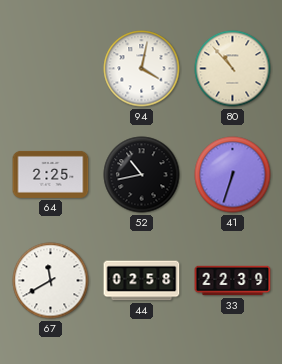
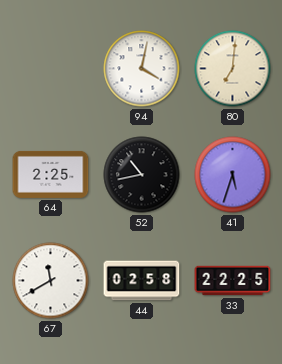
80: 10:53 -> 7:01
41: 6:33 -> 5:33
33: 22:39 -> 22:25
